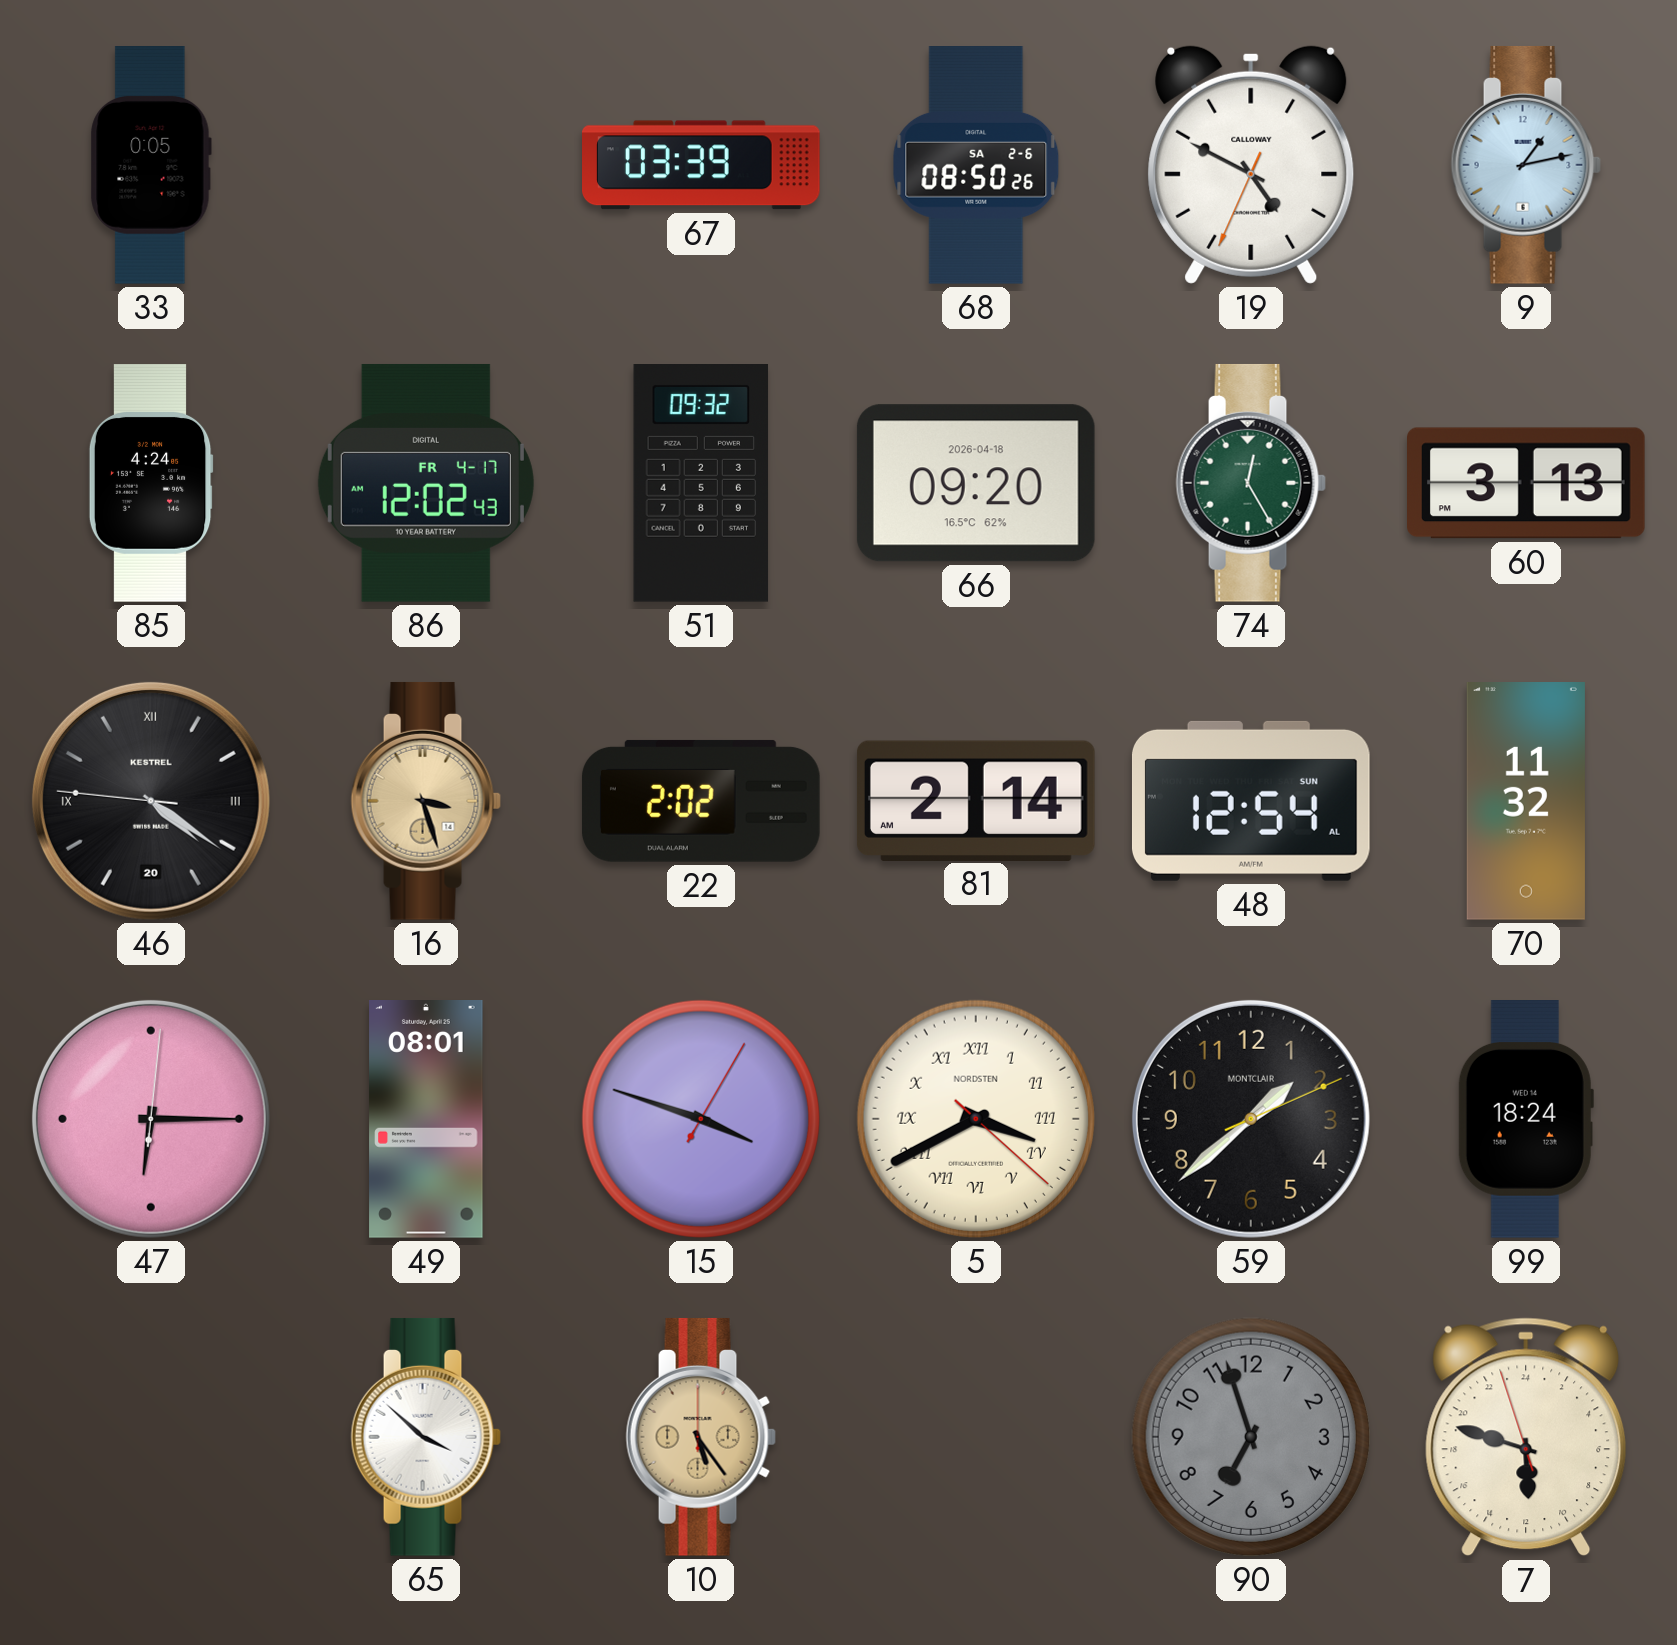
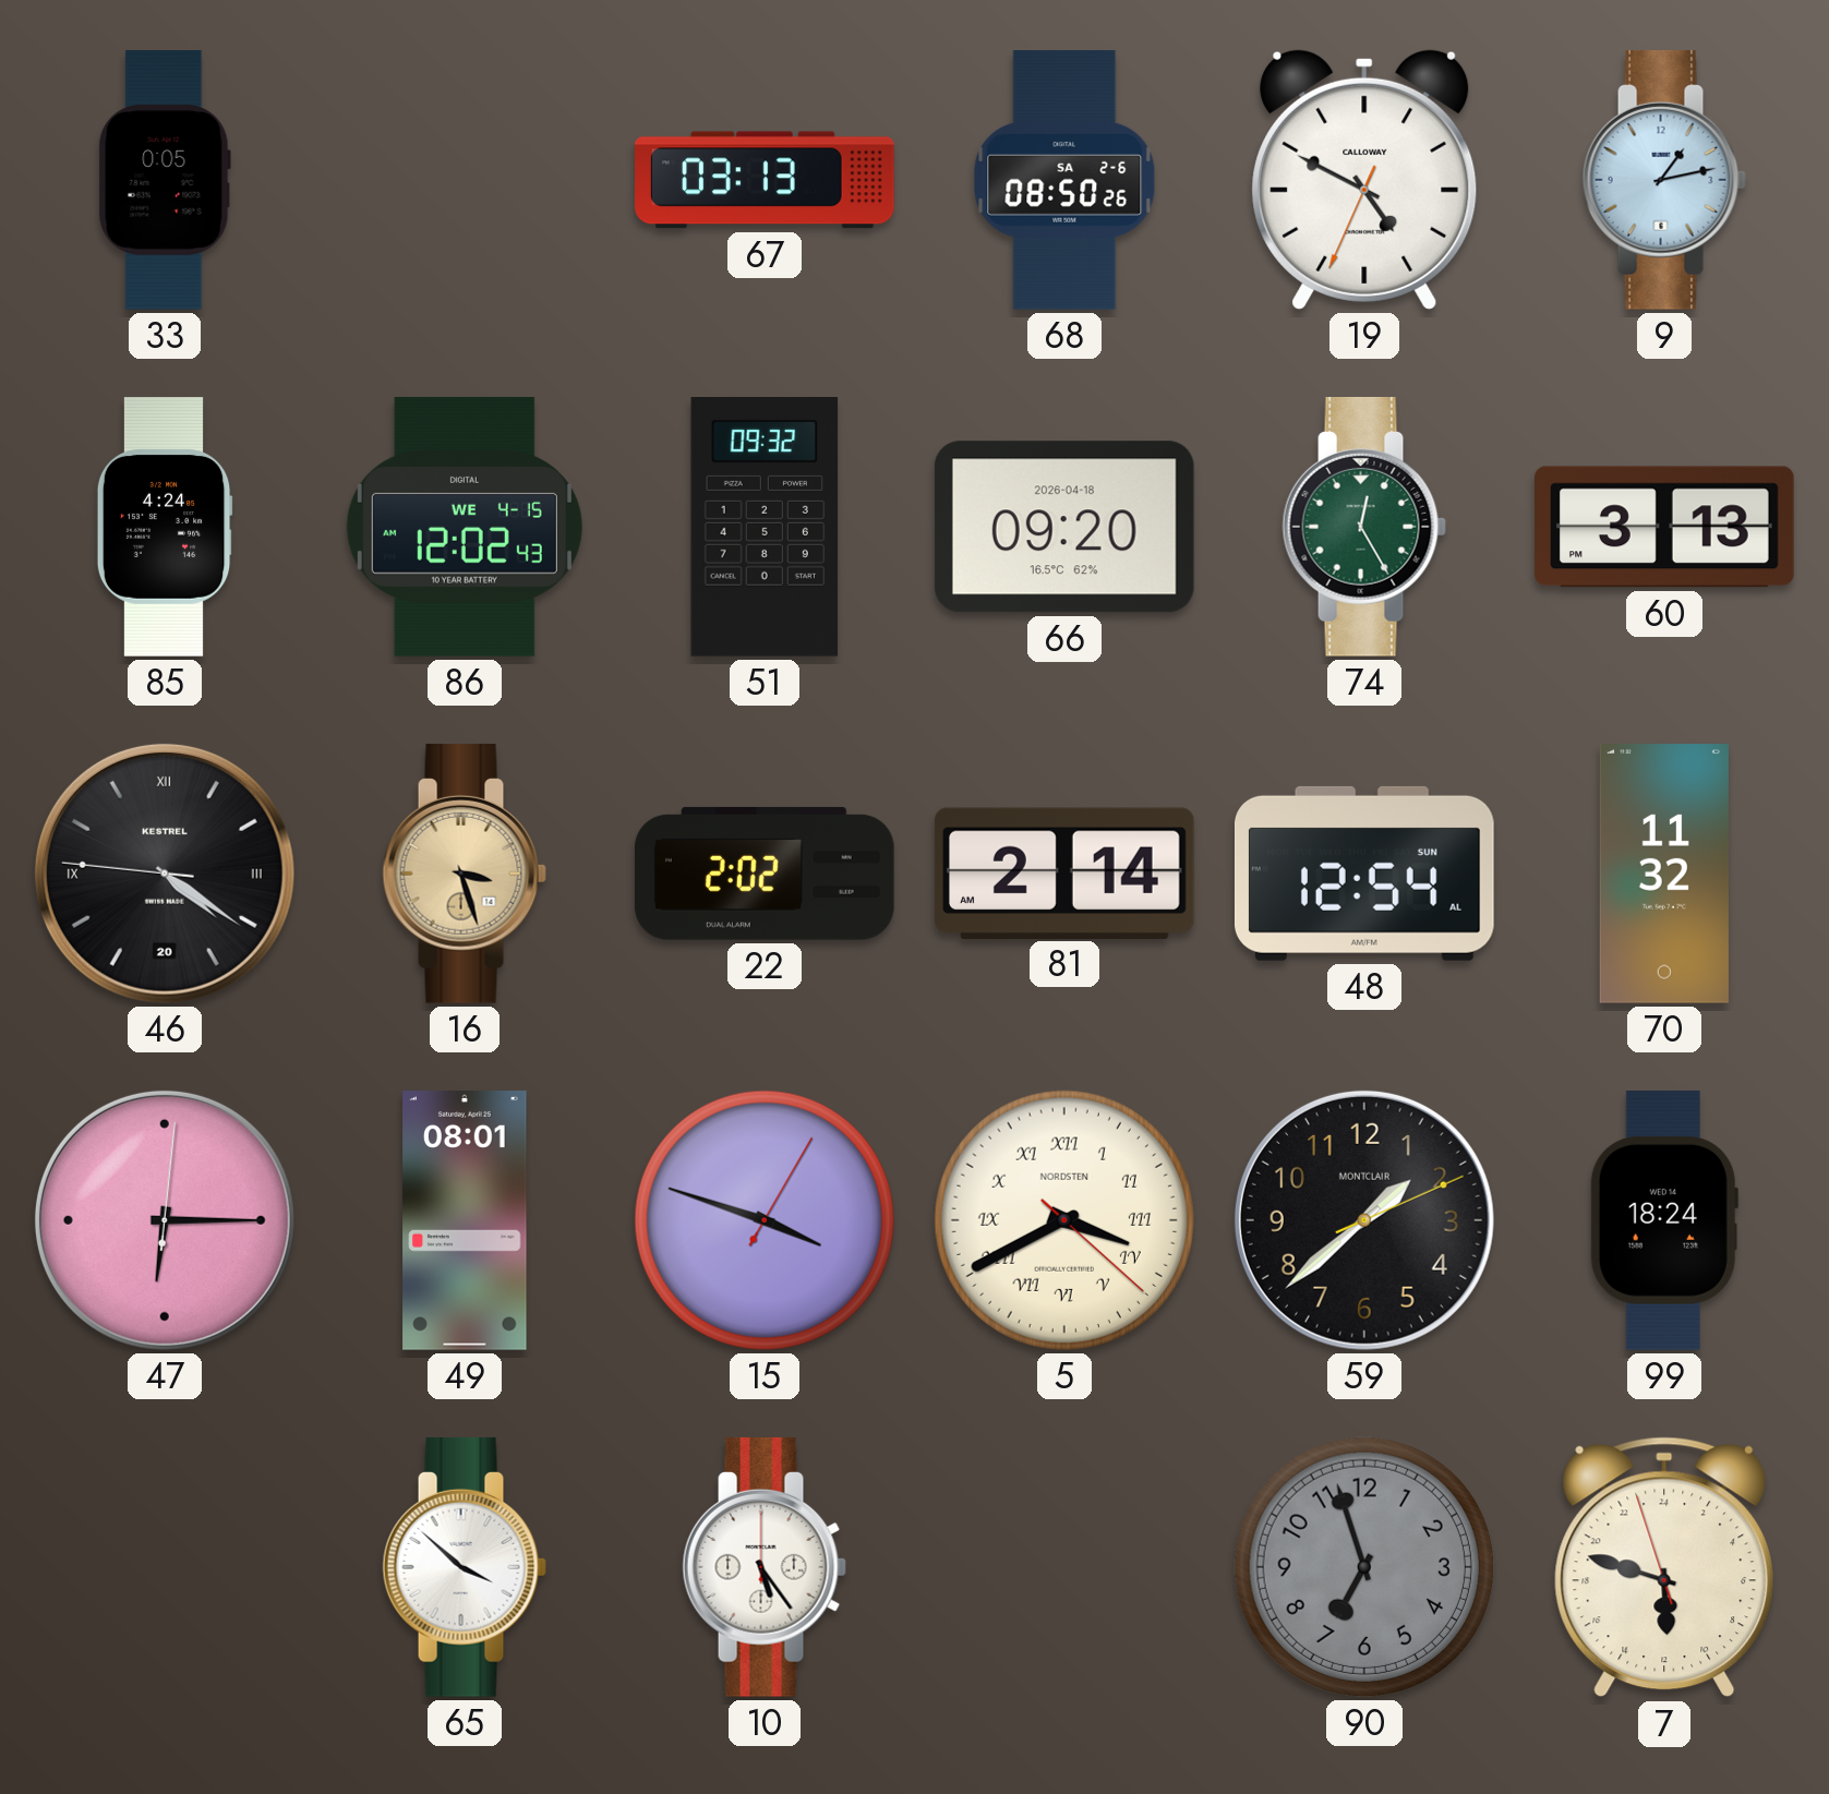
67: 03:39 -> 03:13
86 date: FR 4-17 -> WE 4-15
10 dial: champagne -> white
